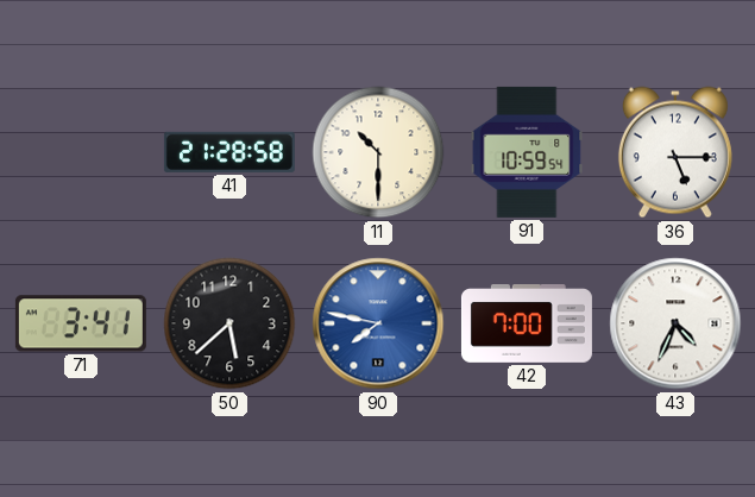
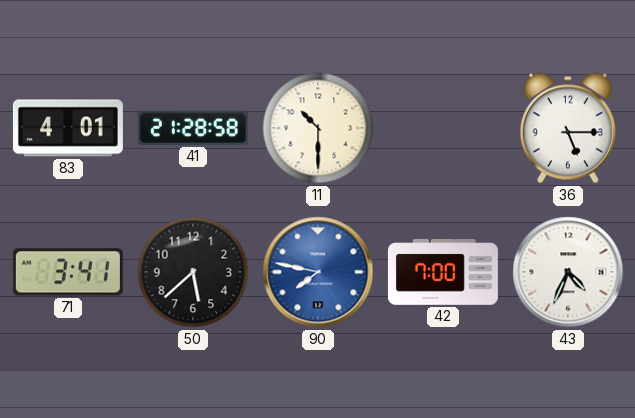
83: none -> 4:01
91: 10:59 -> none
